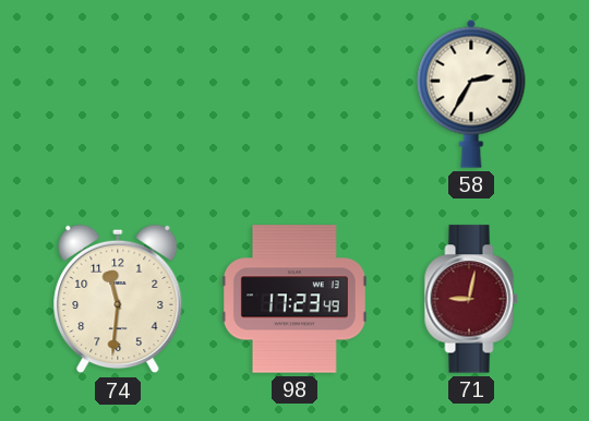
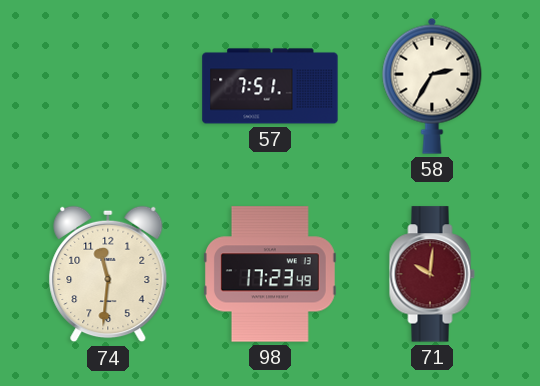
57: none -> 7:51
71: 9:02 -> 10:01
